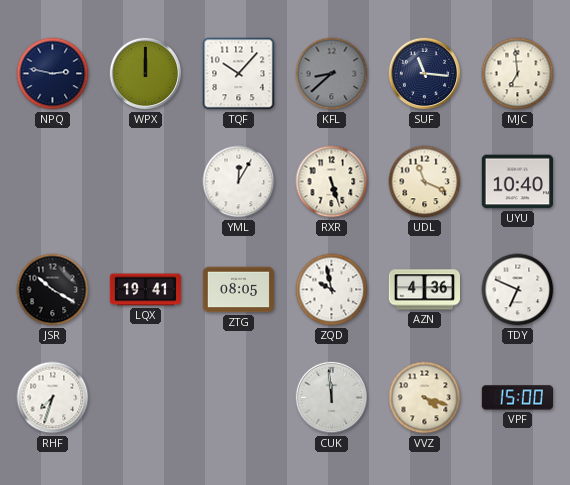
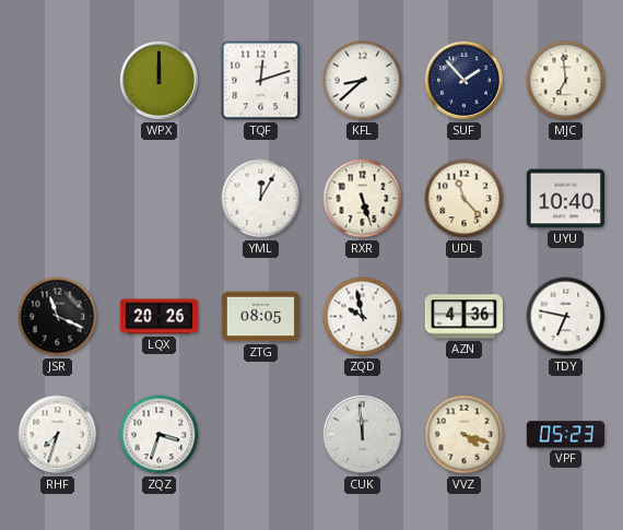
NPQ: 2:47 -> none
TQF: 10:07 -> 12:12
KFL dial: grey -> white
SUF: 11:16 -> 1:53
UDL: 11:19 -> 11:23
JSR: 10:20 -> 11:19
LQX: 19:41 -> 20:26
TDY: 6:49 -> 6:47
ZQZ: none -> 3:33
VPF: 15:00 -> 05:23
